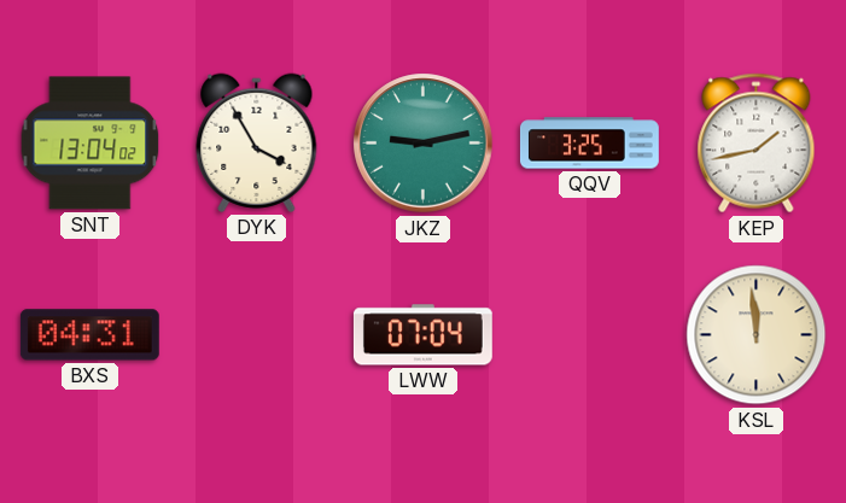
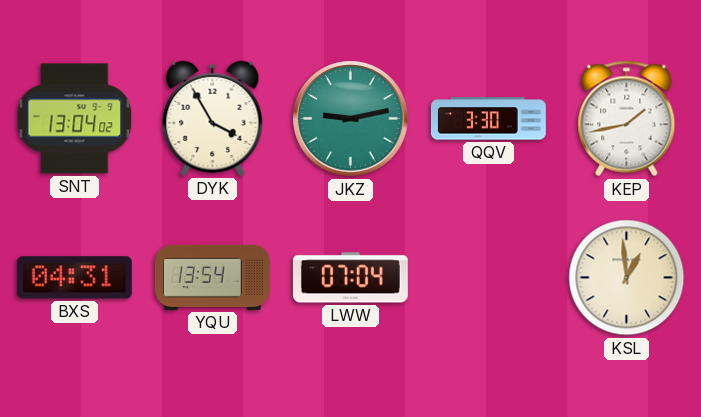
QQV: 3:25 -> 3:30
YQU: none -> 13:54
KSL: 11:59 -> 12:59
